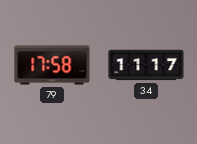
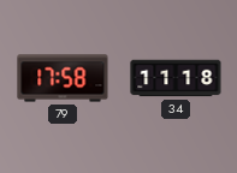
34: 11:17 -> 11:18
